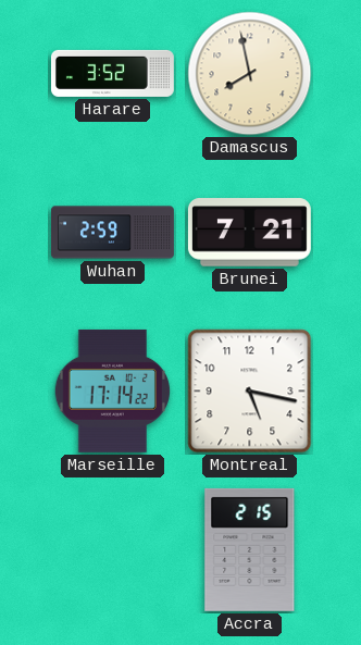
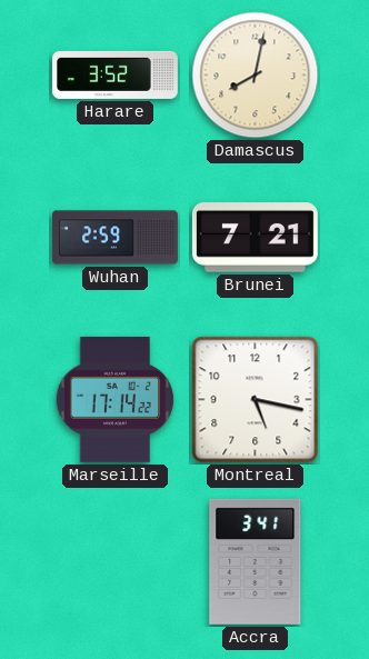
Damascus: 7:58 -> 8:02
Accra: 2:15 -> 3:41
